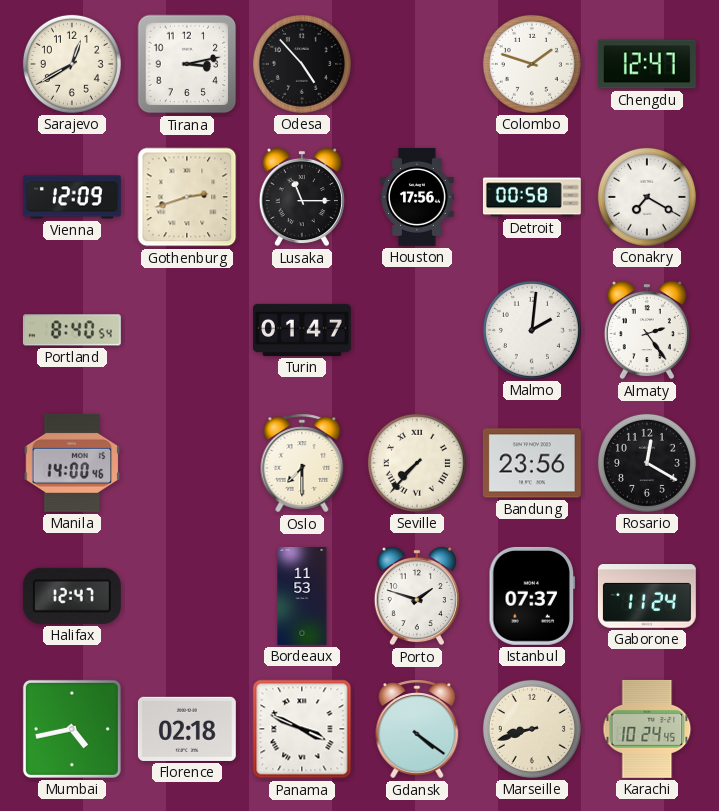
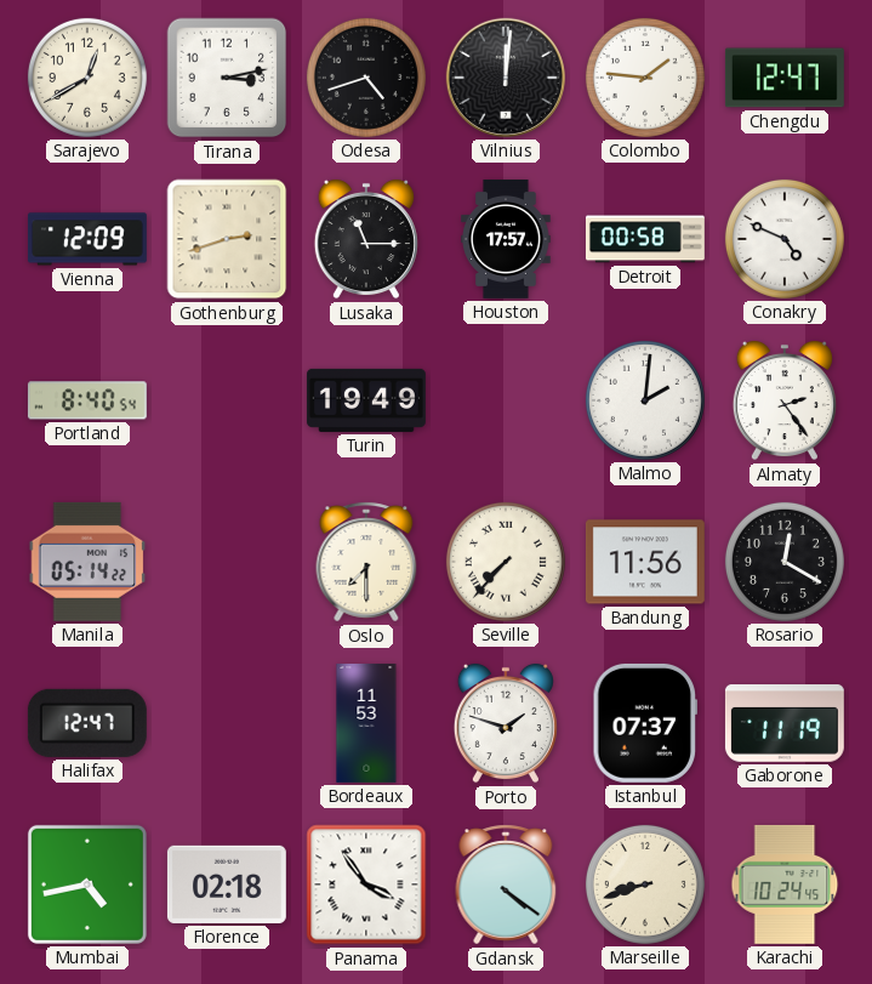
Odesa: 4:53 -> 4:42
Vilnius: none -> 12:01
Colombo: 1:48 -> 1:46
Houston: 17:56 -> 17:57
Conakry: 7:20 -> 4:49
Turin: 01:47 -> 19:49
Manila: 14:00 -> 05:14
Bandung: 23:56 -> 11:56
Gaborone: 11:24 -> 11:19
Panama: 3:49 -> 3:54
